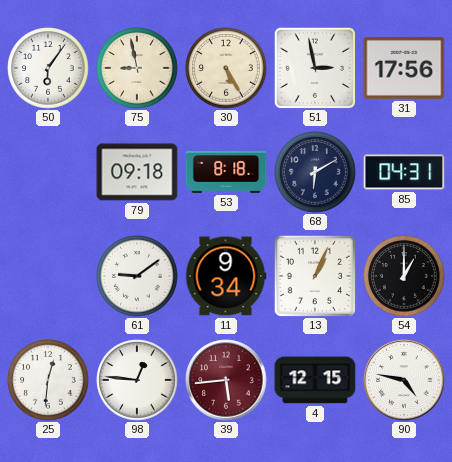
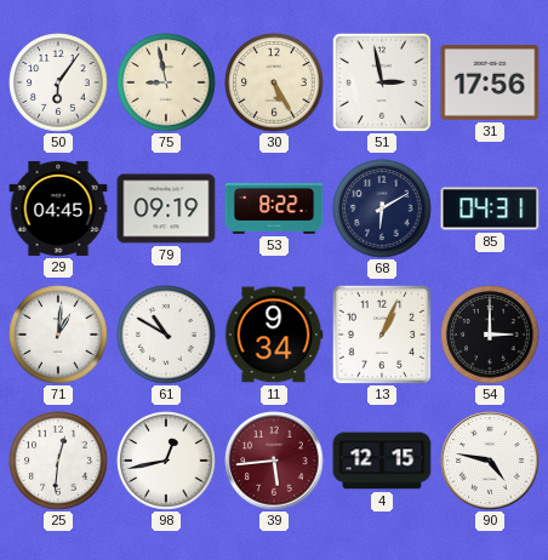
29: none -> 04:45
79: 09:18 -> 09:19
53: 8:18 -> 8:22
71: none -> 1:01
61: 9:09 -> 10:50
54: 1:00 -> 3:00
98: 12:46 -> 12:43
